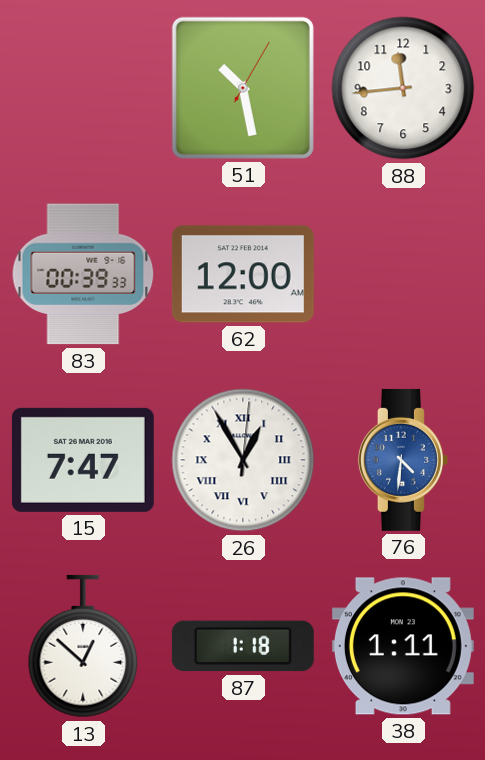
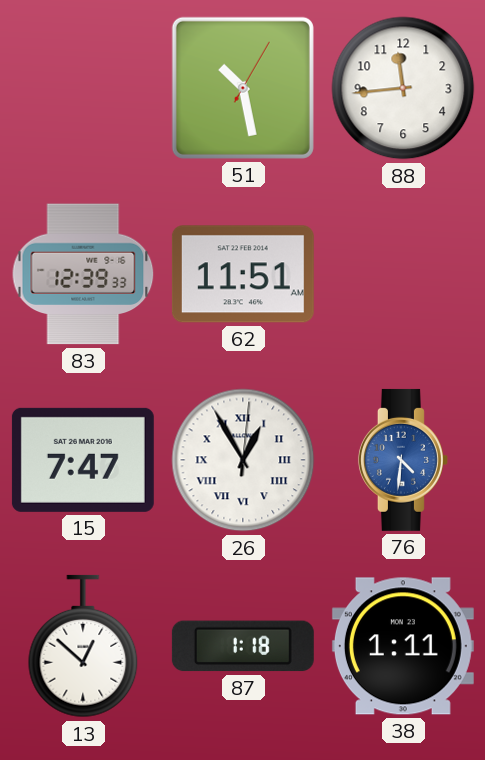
83: 00:39 -> 12:39
62: 12:00 -> 11:51
